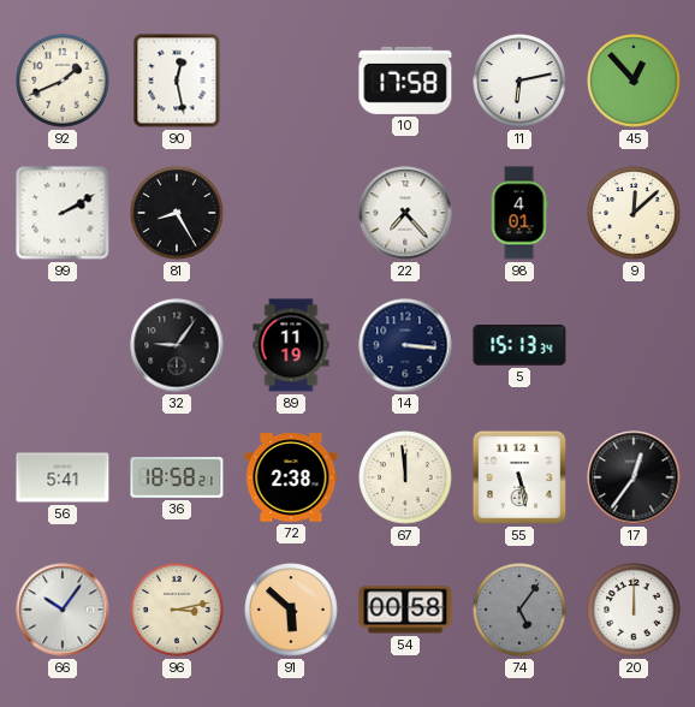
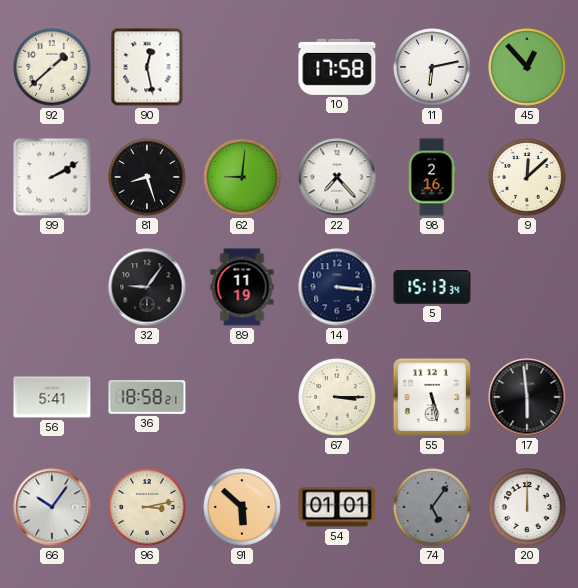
92: 1:41 -> 1:38
81: 8:25 -> 8:27
62: none -> 9:01
98: 4:01 -> 2:16
72: 2:38 -> none
67: 11:59 -> 3:15
17: 12:36 -> 5:59
54: 00:58 -> 01:01
